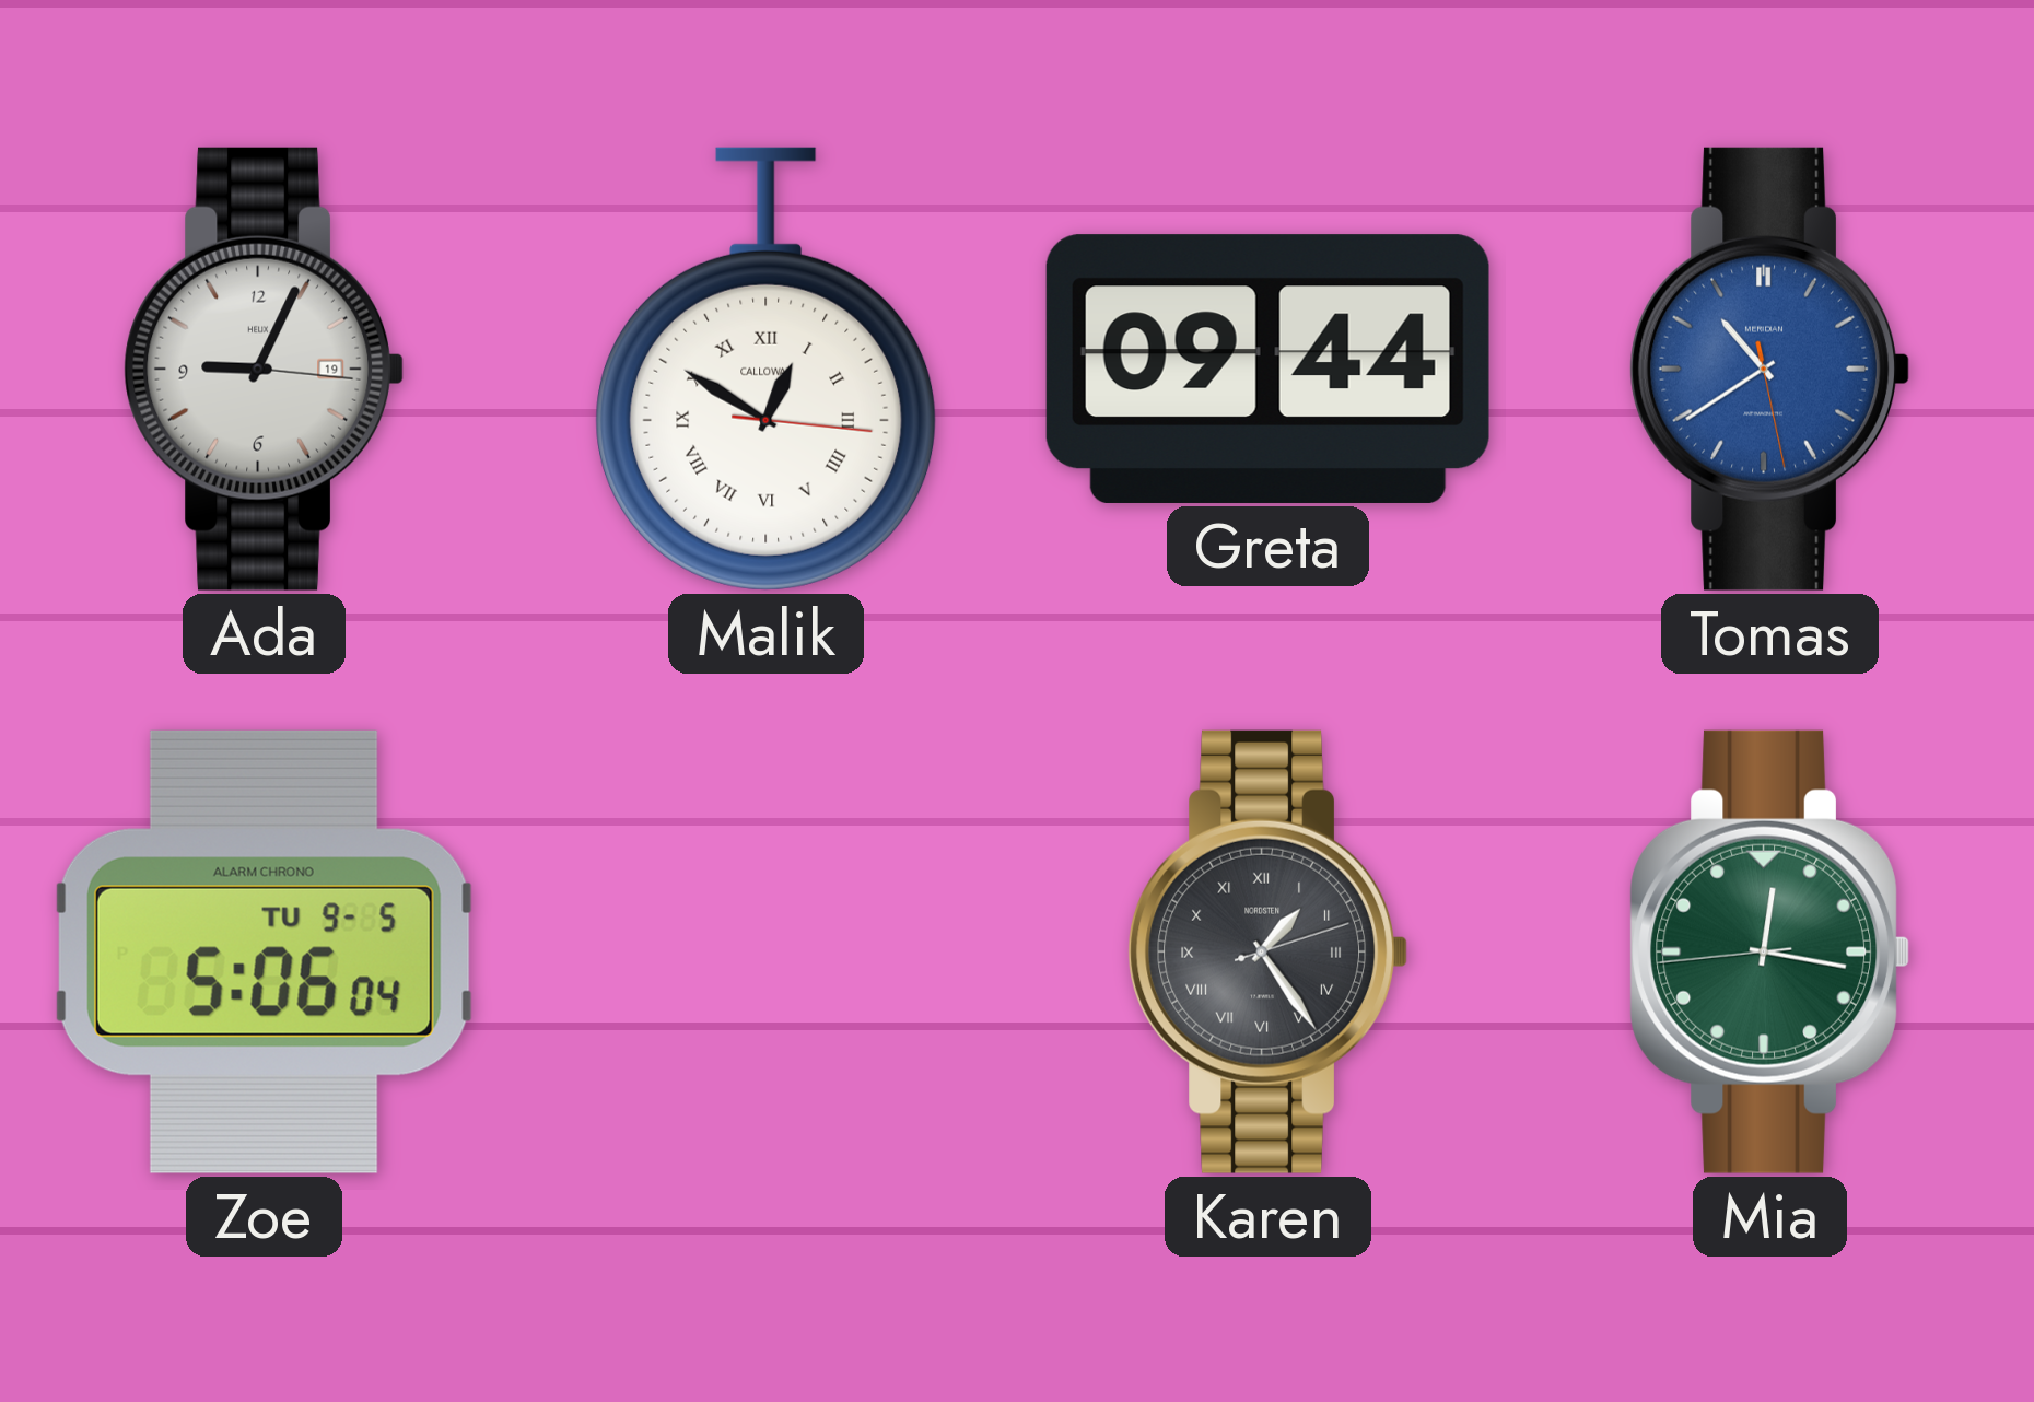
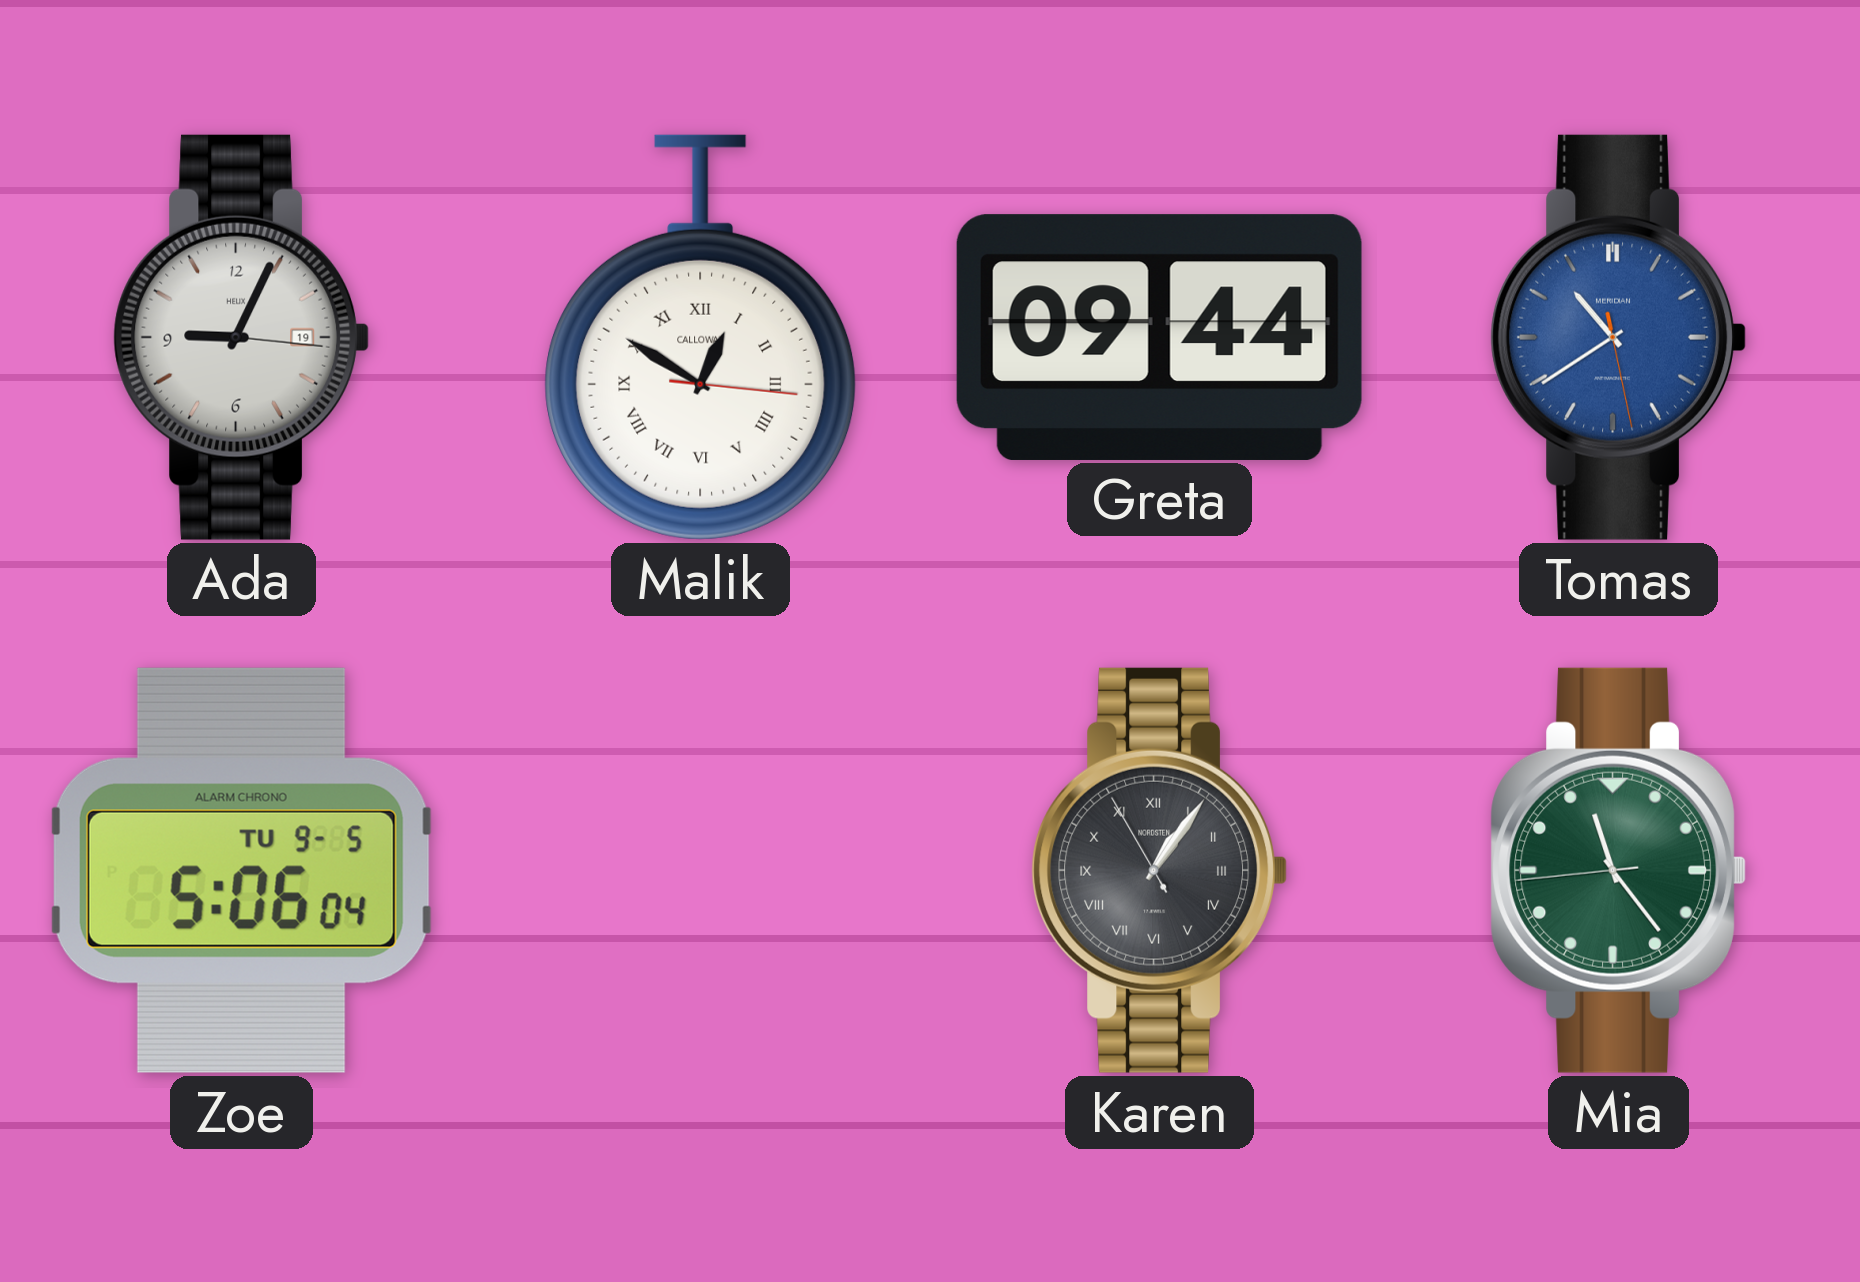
Karen: 1:24 -> 1:05
Mia: 12:16 -> 11:23
